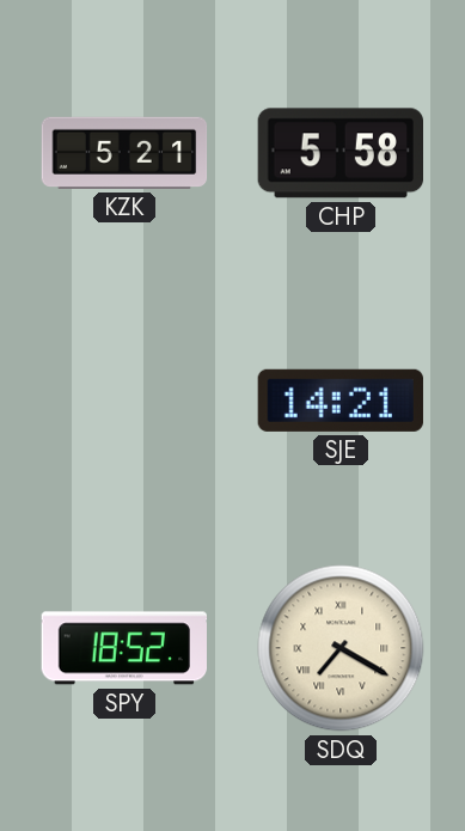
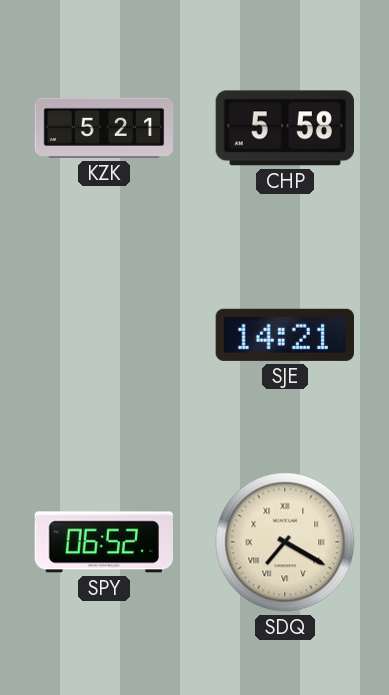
SPY: 18:52 -> 06:52
